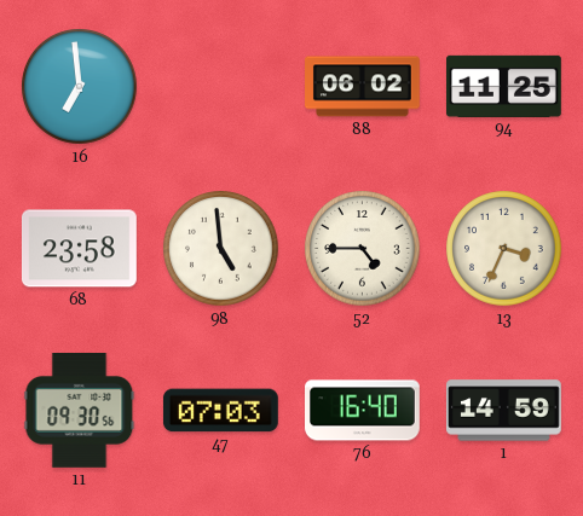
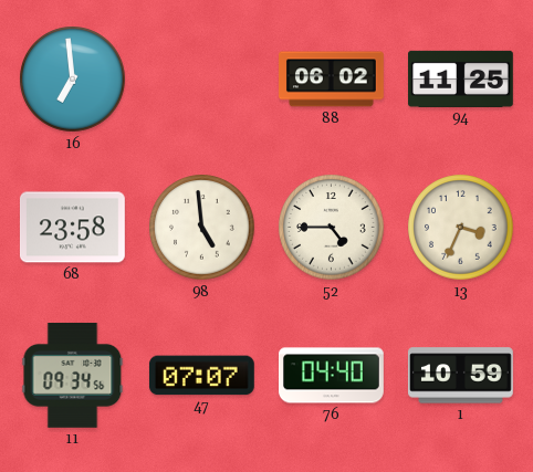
11: 09:30 -> 09:34
47: 07:03 -> 07:07
76: 16:40 -> 04:40
1: 14:59 -> 10:59
